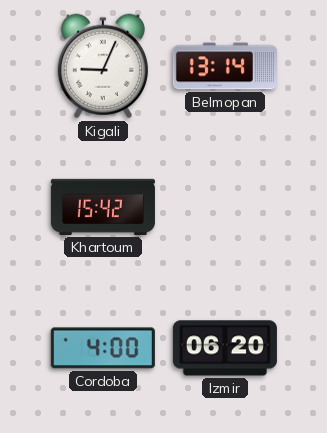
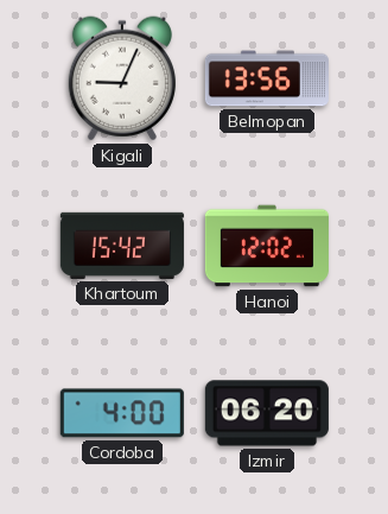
Belmopan: 13:14 -> 13:56
Hanoi: none -> 12:02
